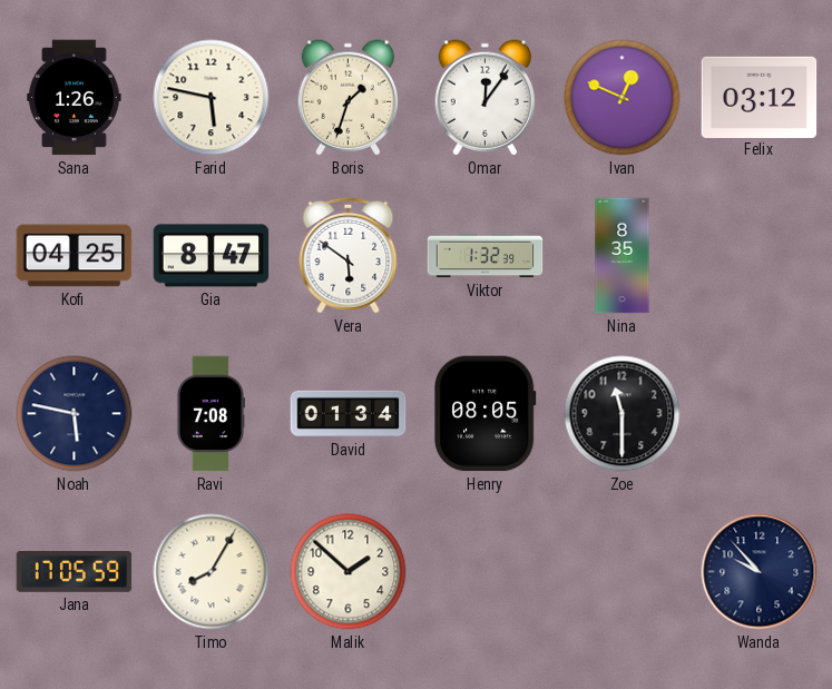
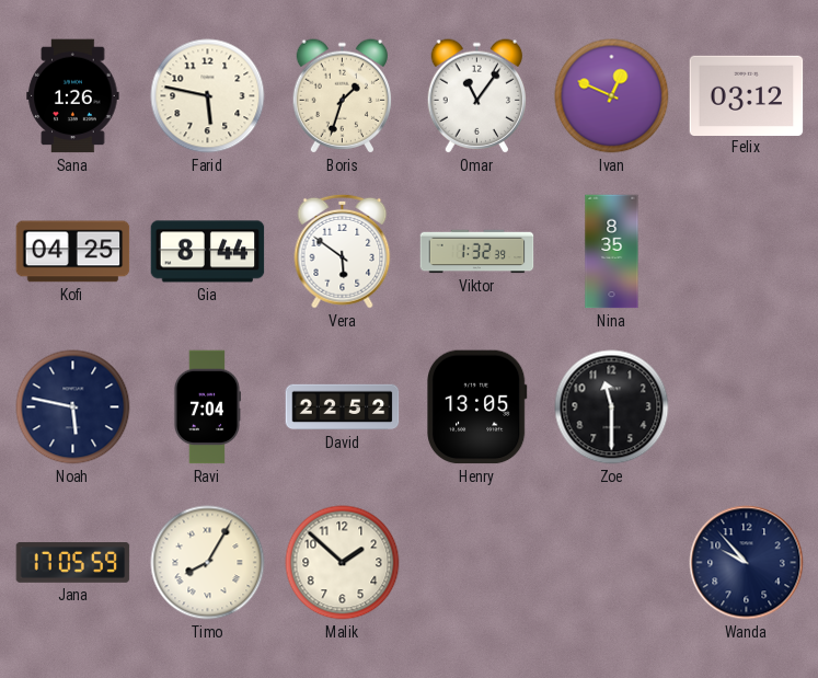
Omar: 12:06 -> 11:06
Gia: 8:47 -> 8:44
Ravi: 7:08 -> 7:04
David: 01:34 -> 22:52
Henry: 08:05 -> 13:05
